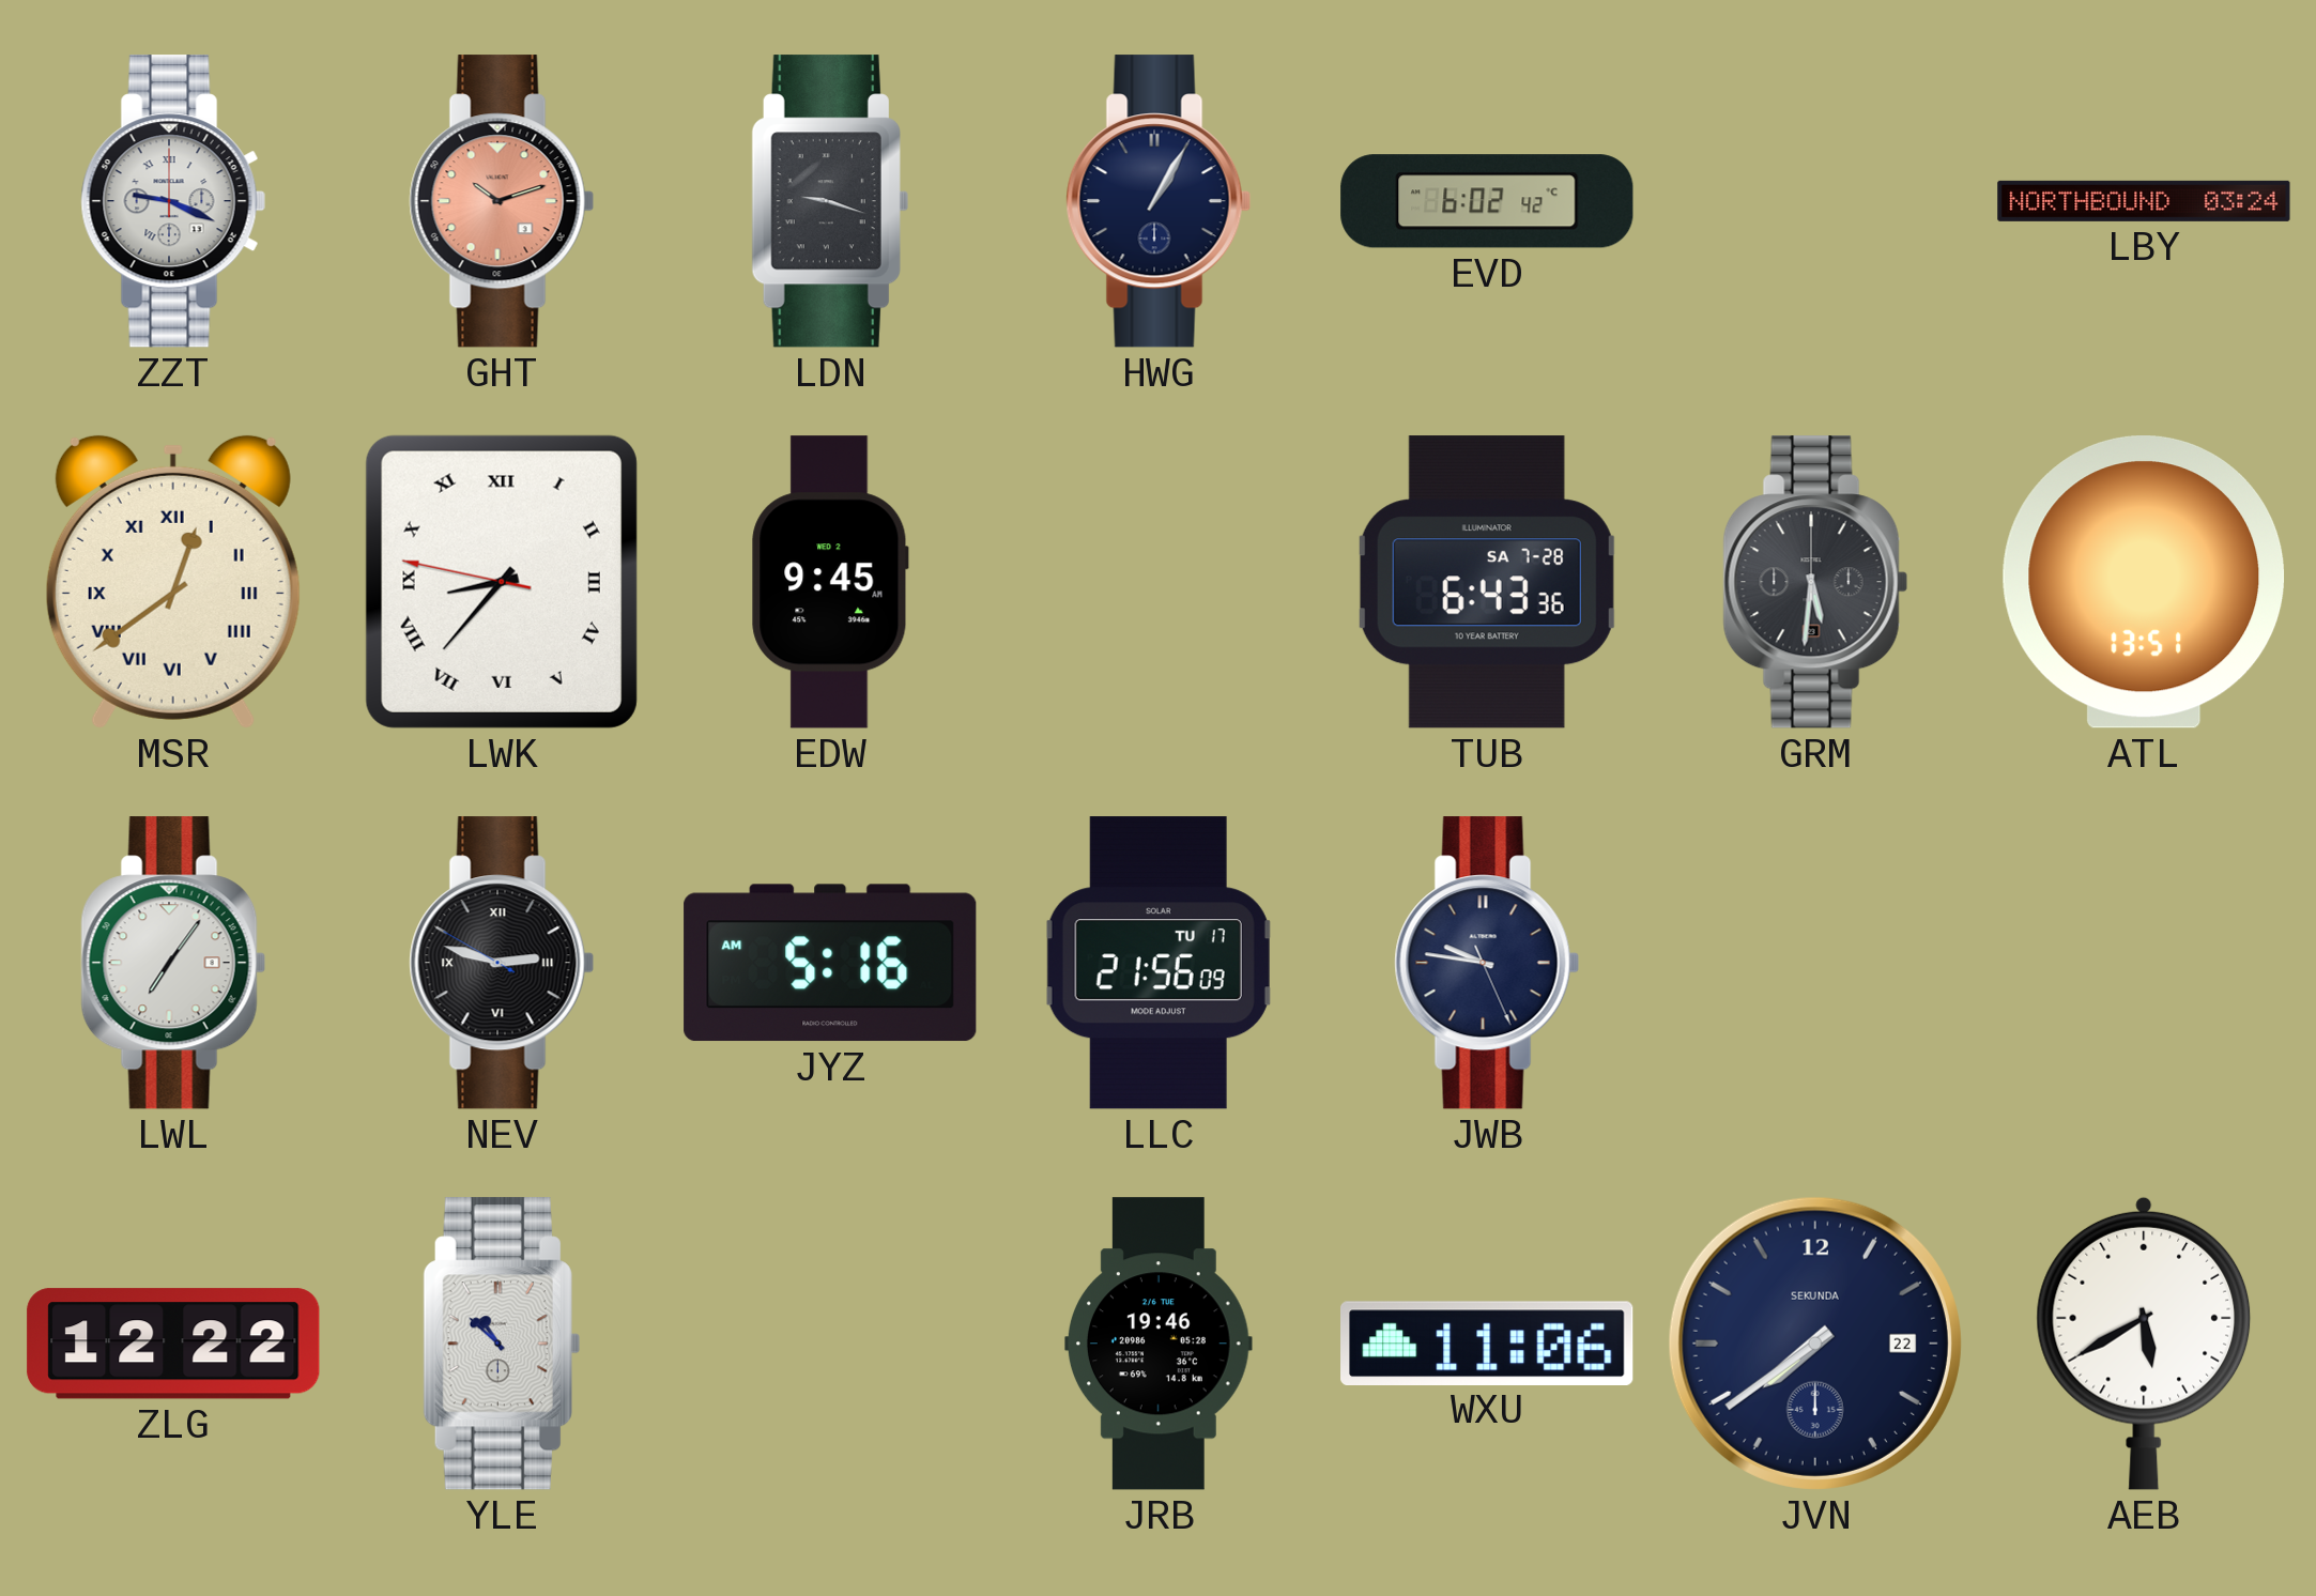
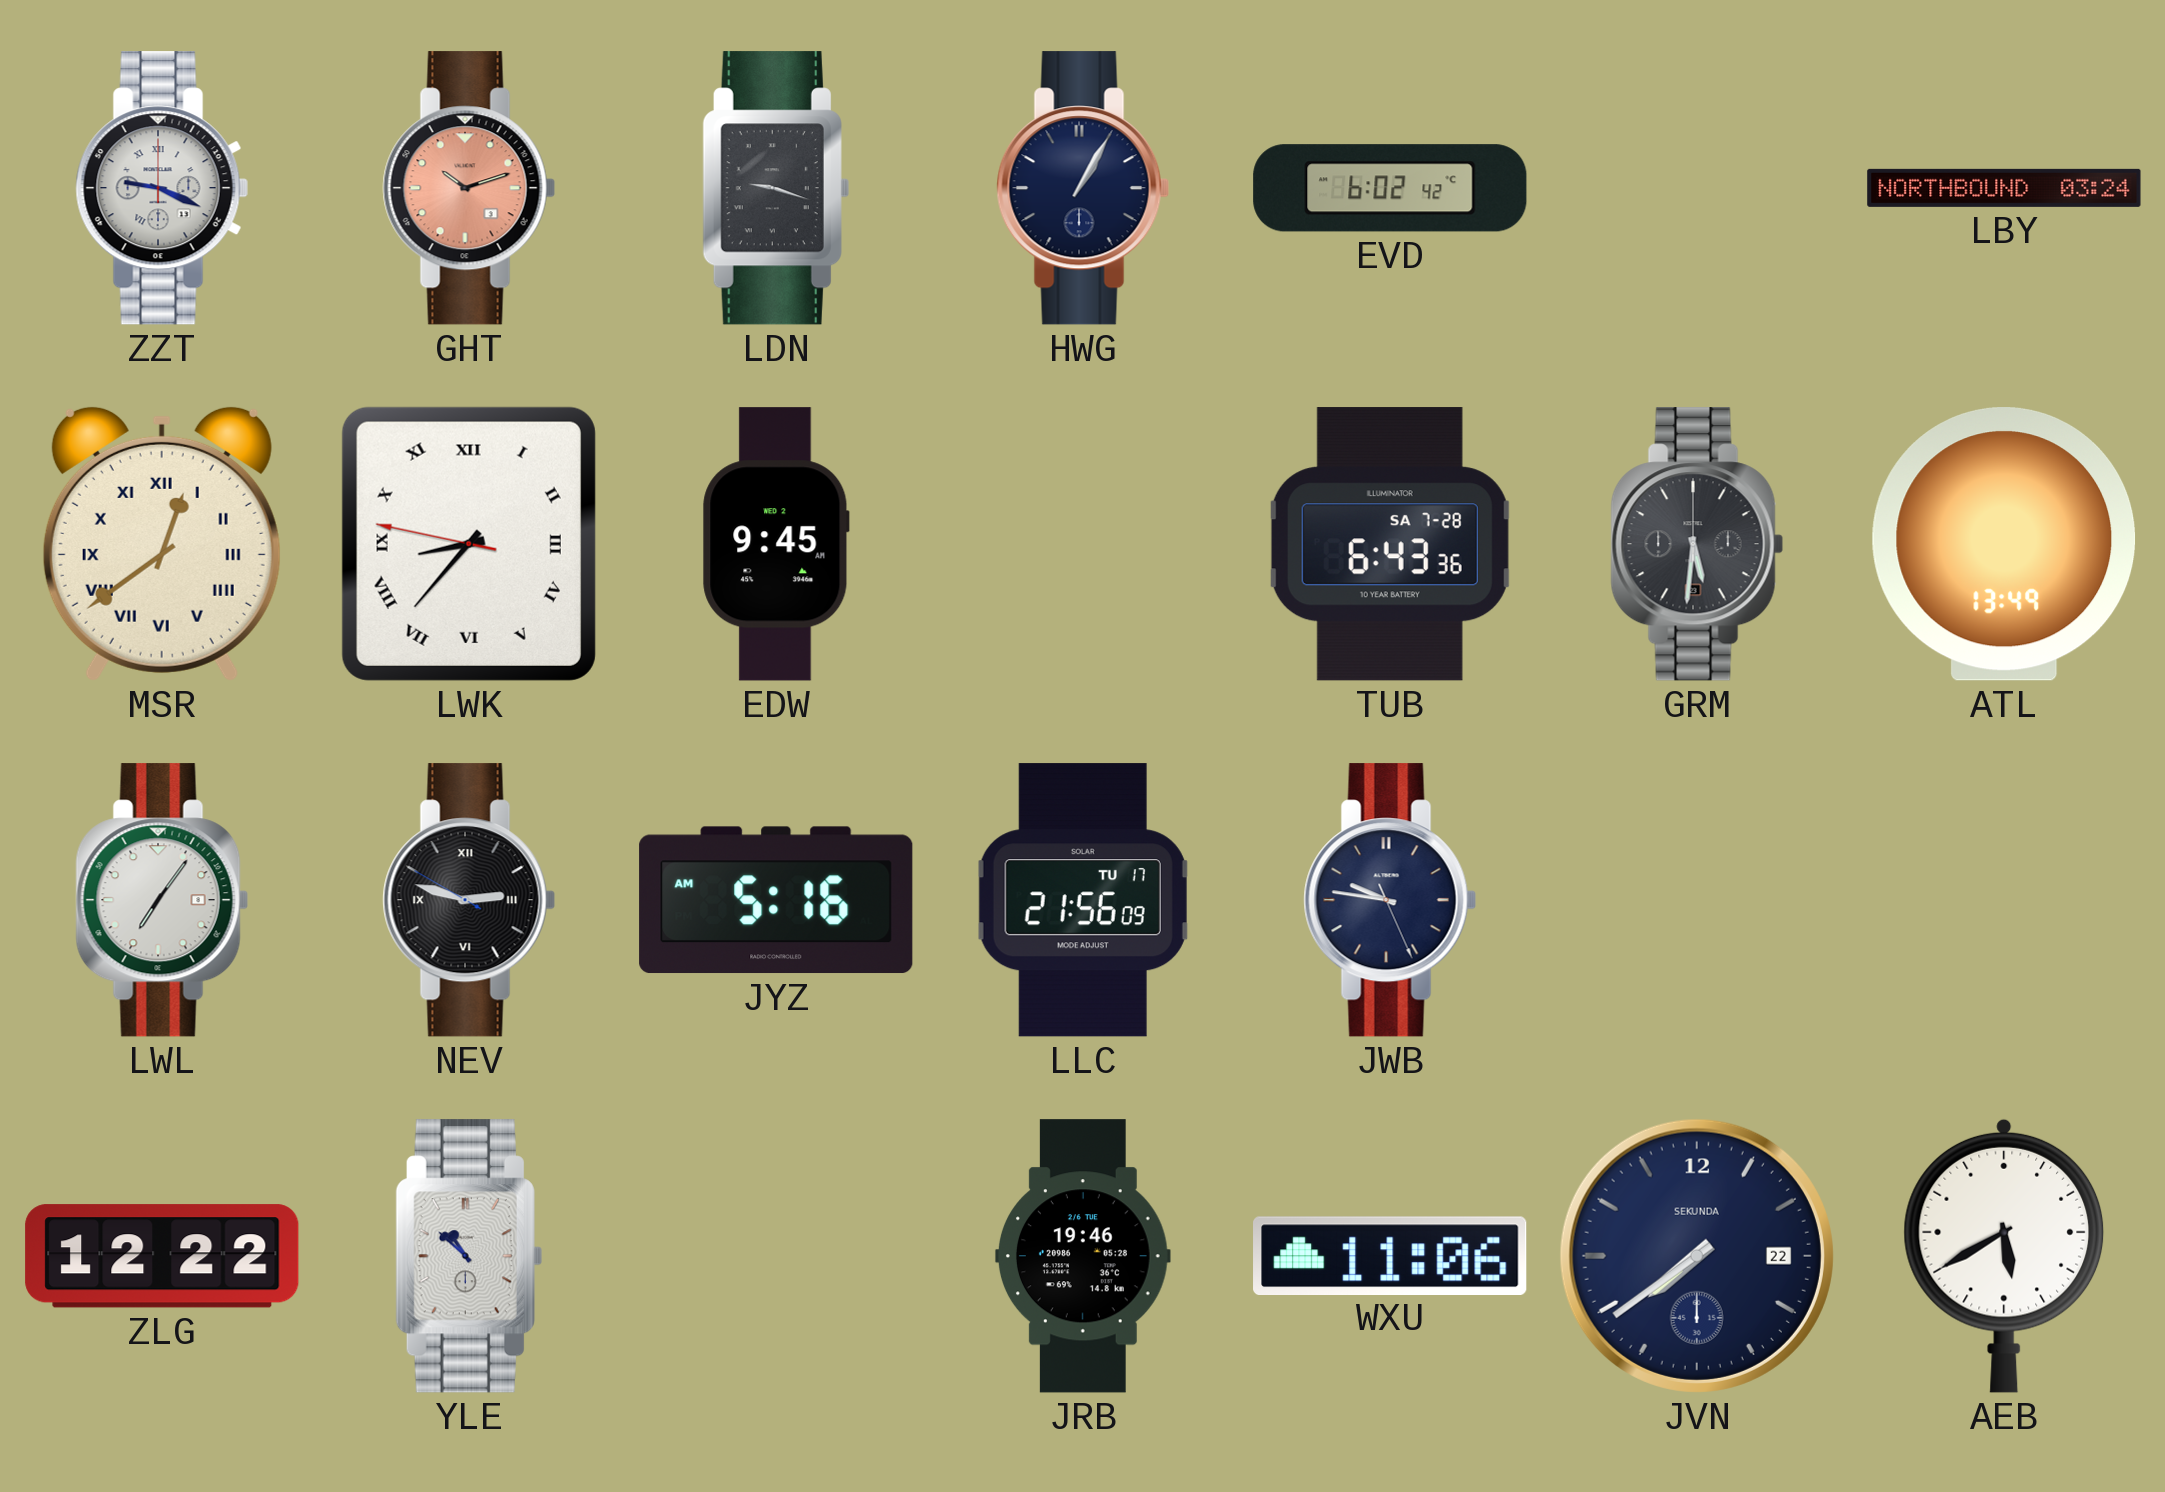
ATL: 13:51 -> 13:49
